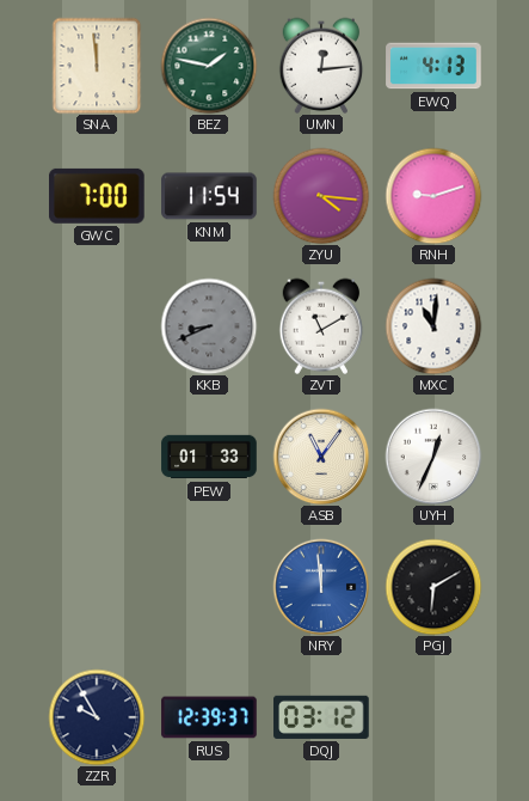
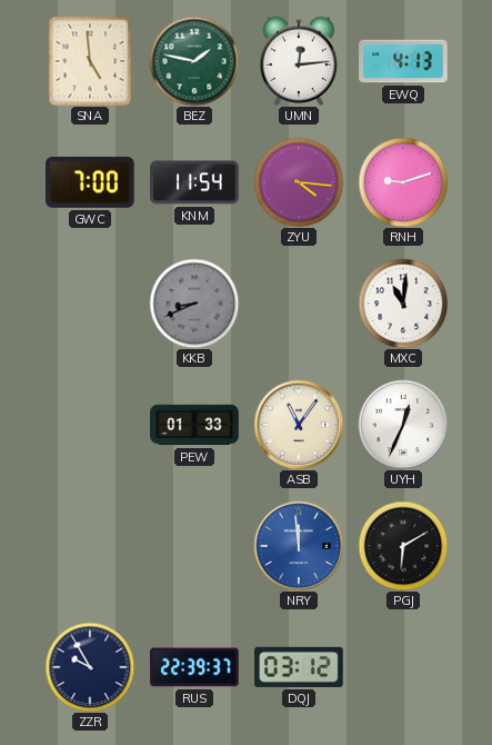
SNA: 11:59 -> 4:59
ZVT: 11:10 -> none
RUS: 12:39 -> 22:39
